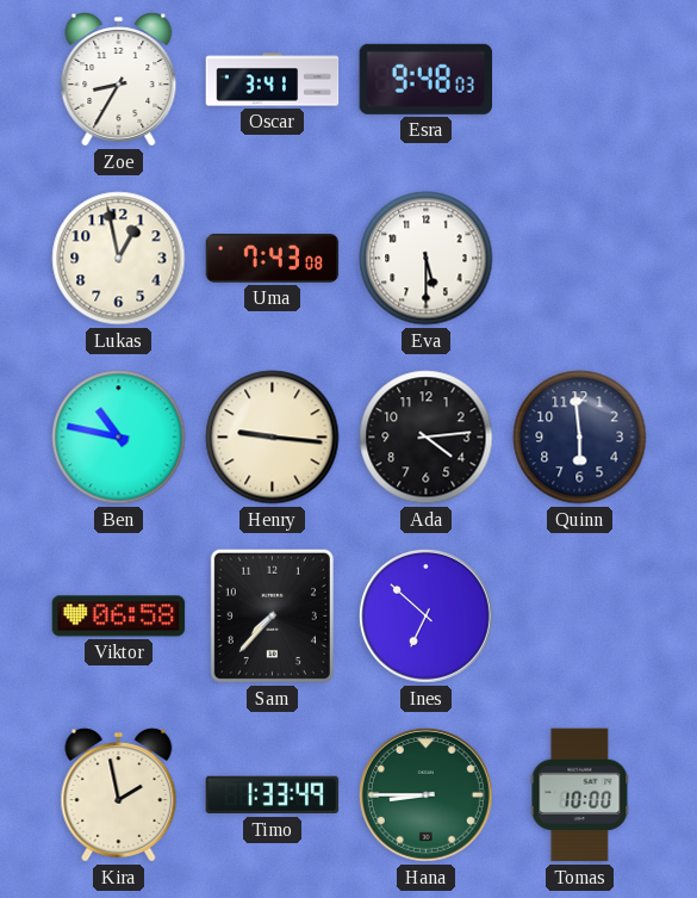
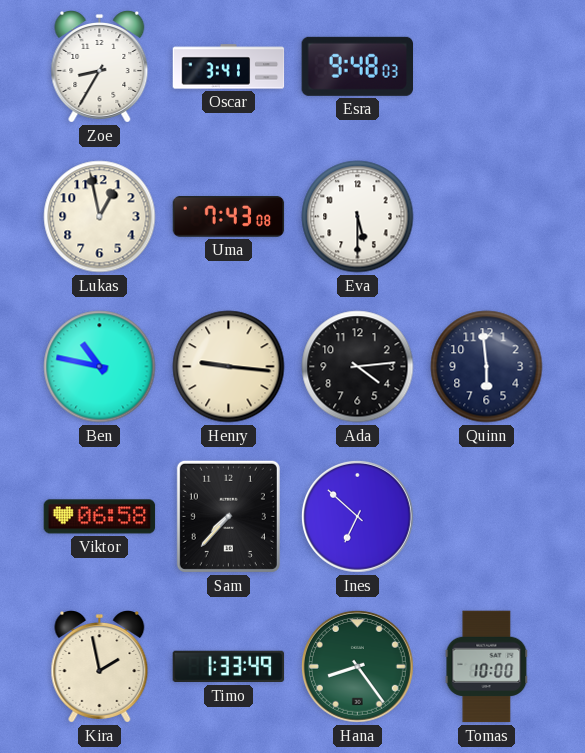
Hana: 8:45 -> 8:24
